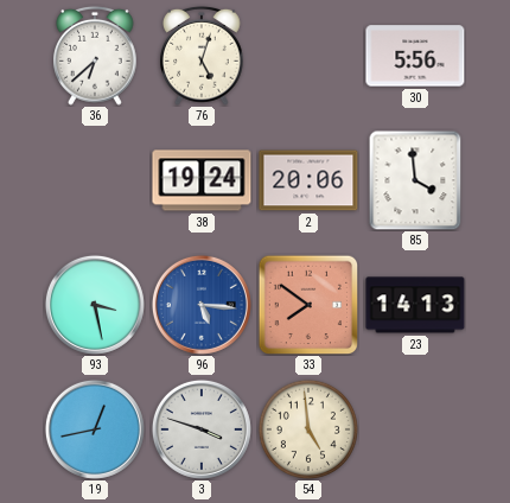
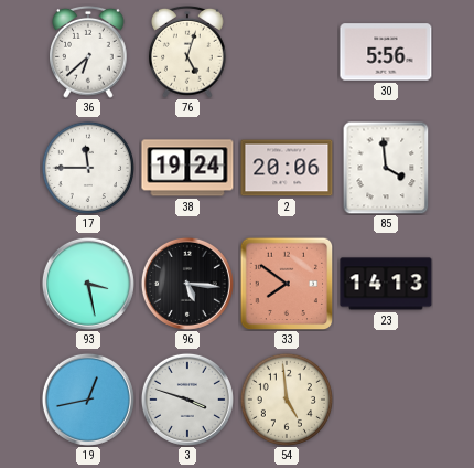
17: none -> 11:45
96 dial: blue -> black
